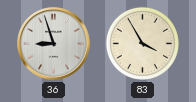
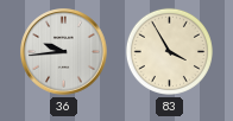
36: 8:57 -> 9:44
